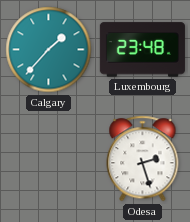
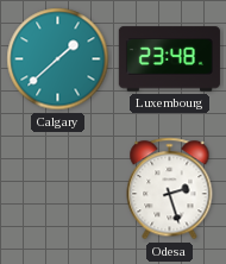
Calgary: 1:37 -> 1:38
